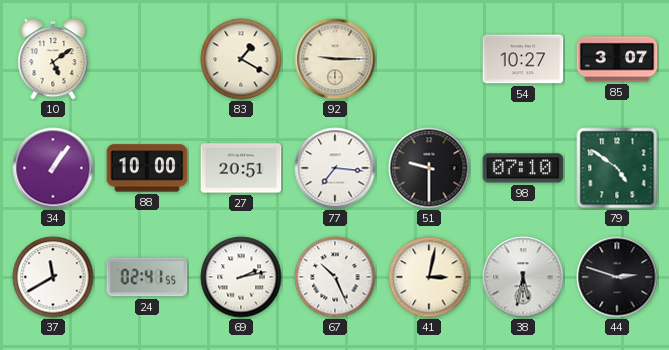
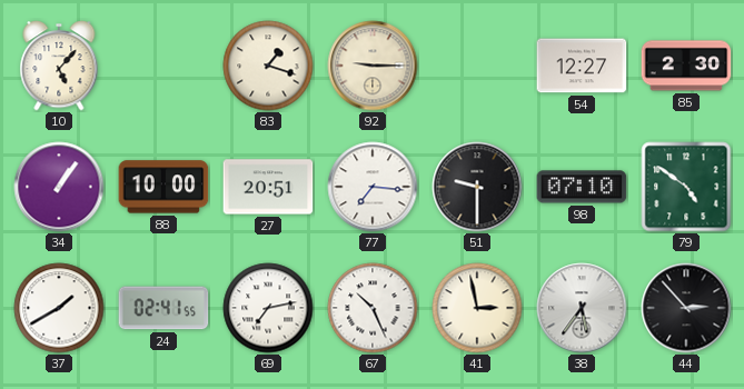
10: 5:09 -> 5:07
83: 1:20 -> 1:18
54: 10:27 -> 12:27
85: 3:07 -> 2:30
37: 11:40 -> 1:40
69: 2:13 -> 7:13
41: 3:02 -> 2:58
38: 5:32 -> 5:36
44: 2:48 -> 2:53
